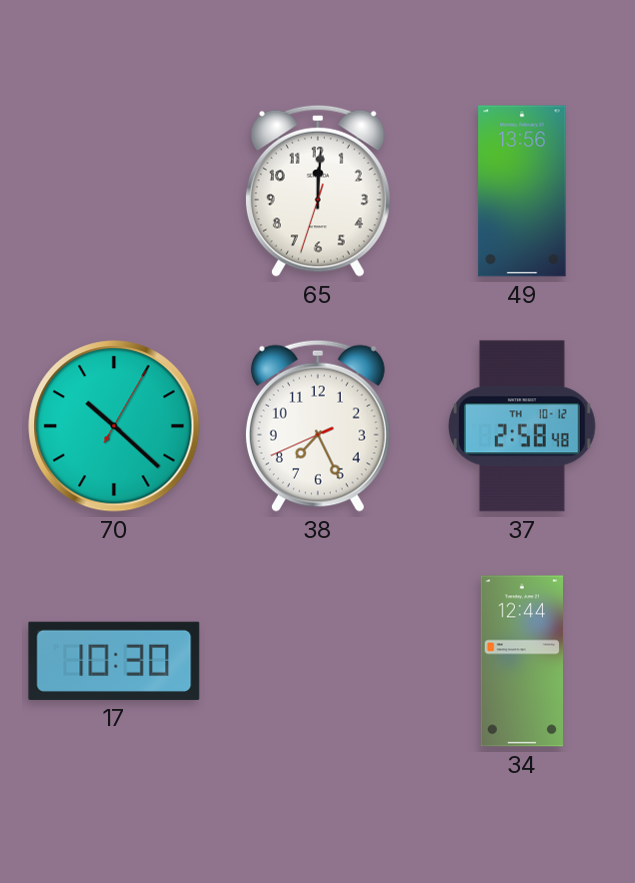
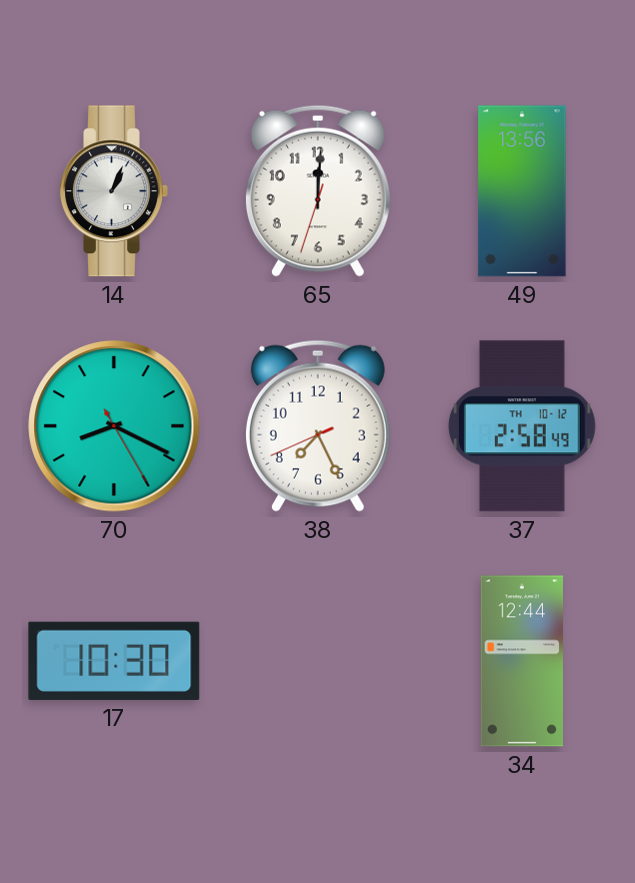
14: none -> 1:04
70: 10:22 -> 8:19
37: 2:58:48 -> 2:58:49
